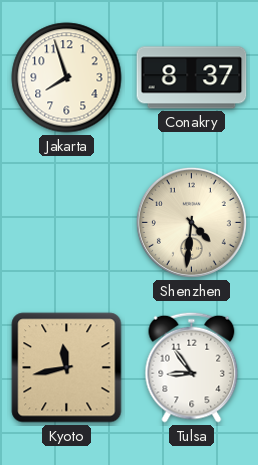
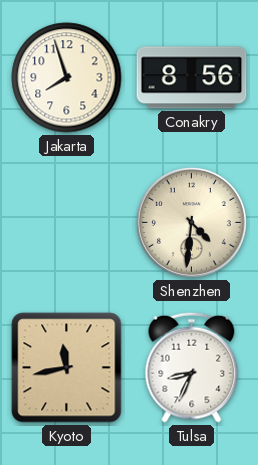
Conakry: 8:37 -> 8:56
Tulsa: 8:54 -> 8:34
